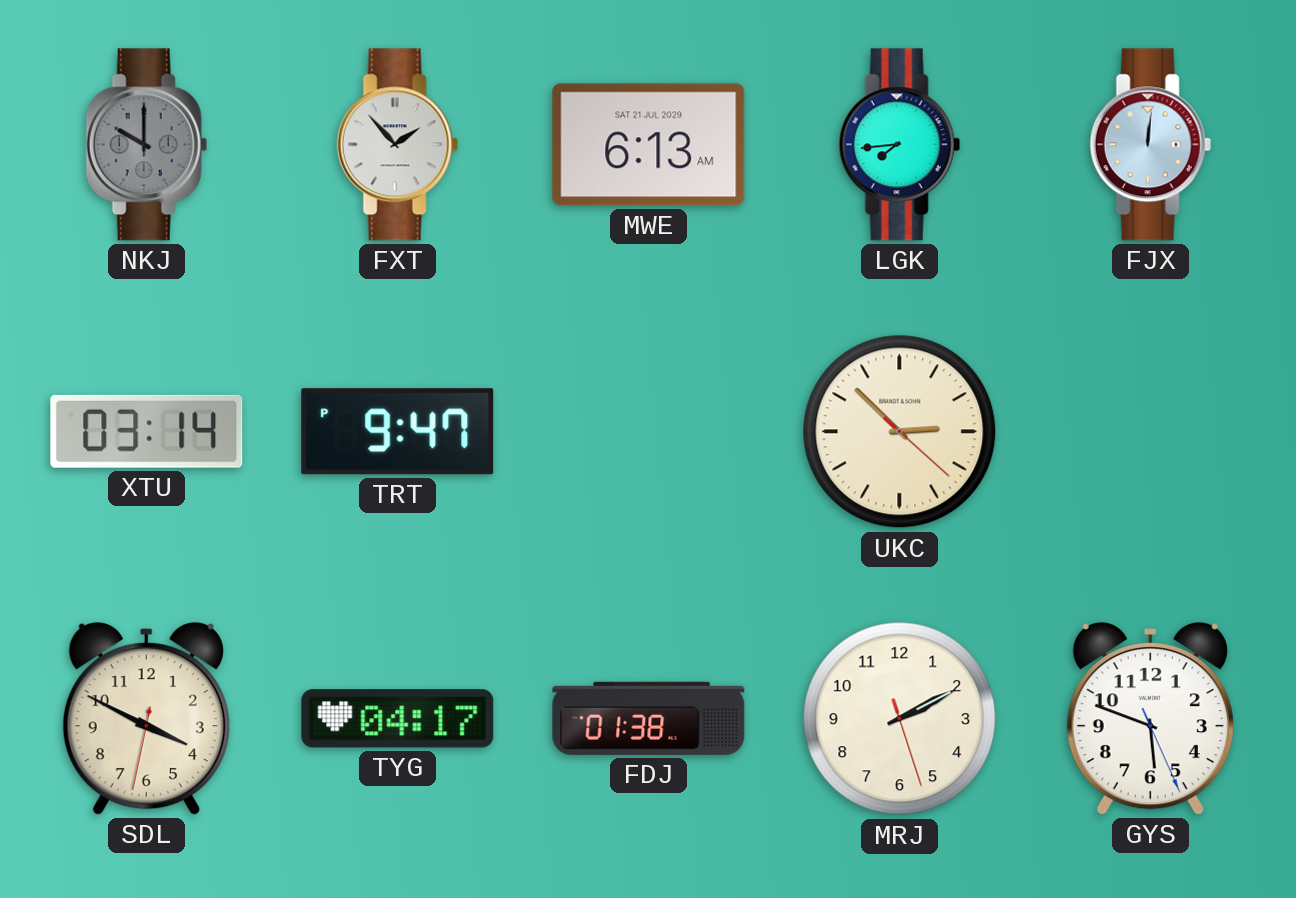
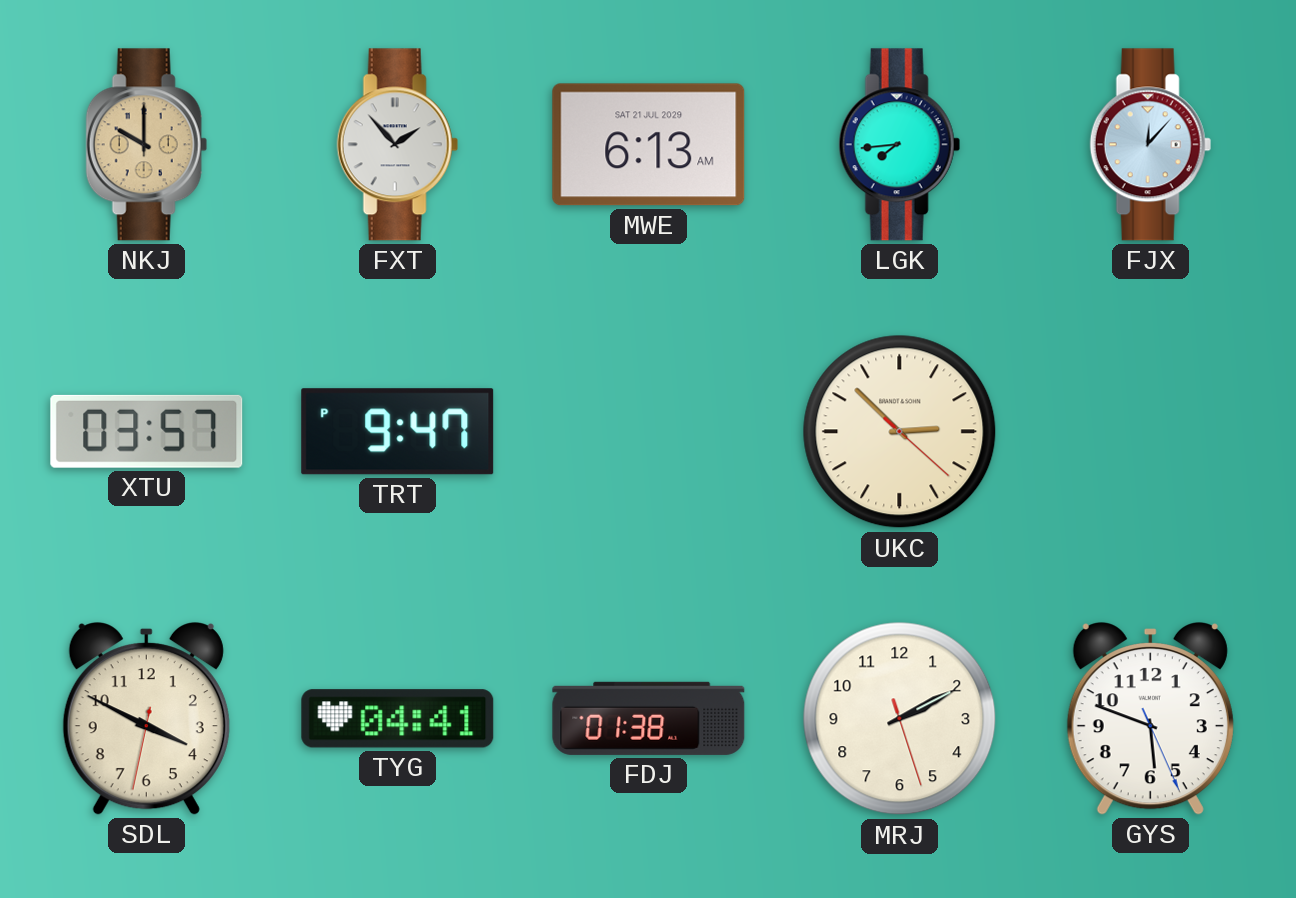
NKJ dial: grey -> champagne
FJX: 12:01 -> 12:07
XTU: 03:14 -> 03:57
TYG: 04:17 -> 04:41
